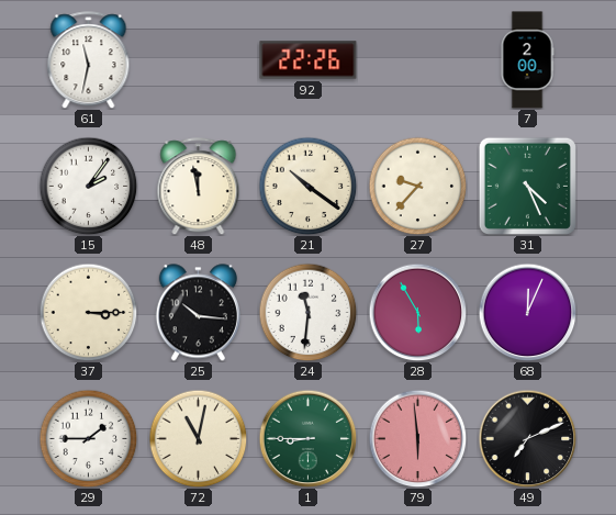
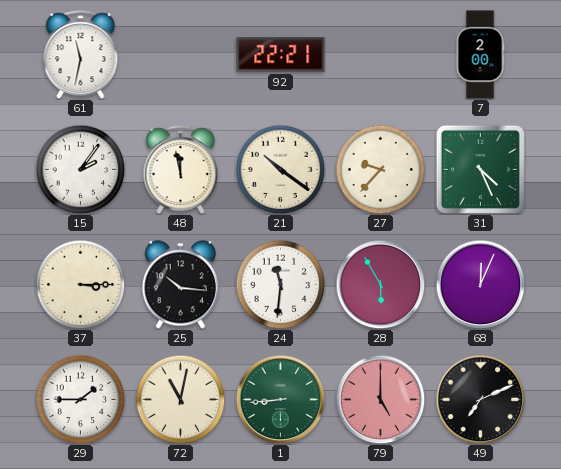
92: 22:26 -> 22:21
1: 8:45 -> 8:44
79: 5:59 -> 5:00
